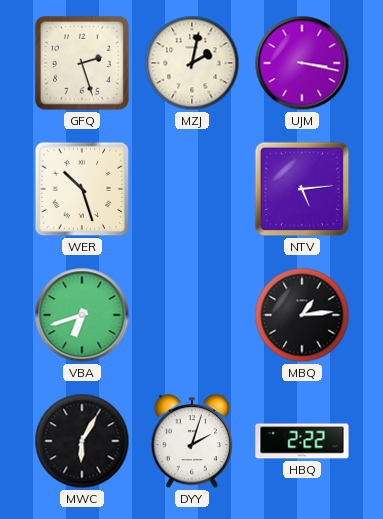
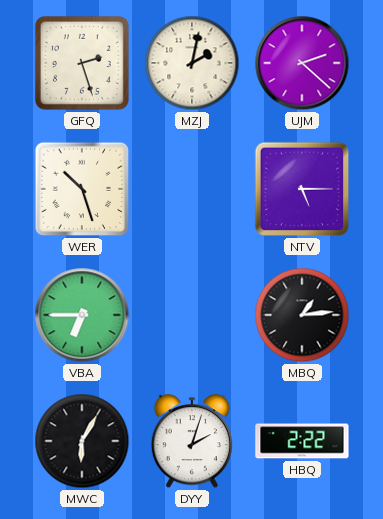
UJM: 3:17 -> 2:22
NTV: 5:14 -> 5:15
VBA: 6:42 -> 6:45
